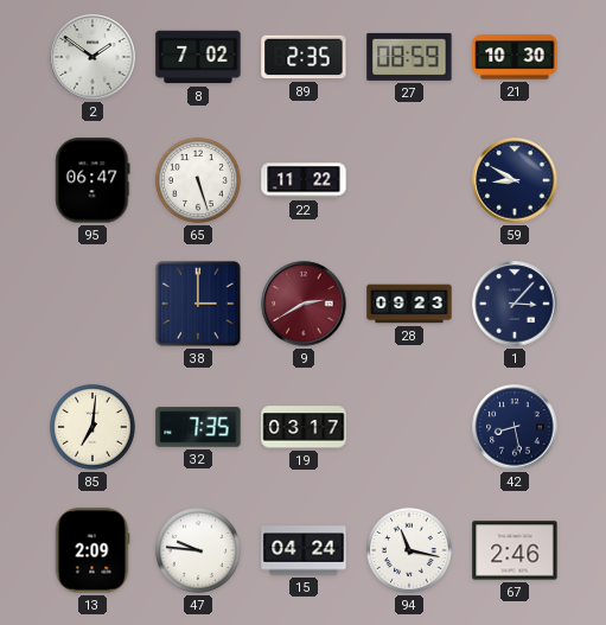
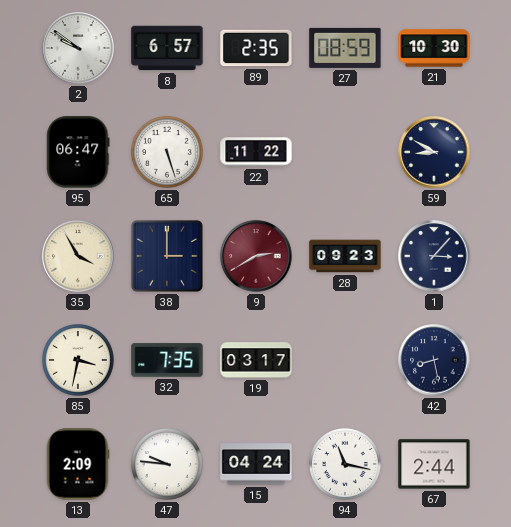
2: 1:51 -> 9:51
8: 7:02 -> 6:57
35: none -> 3:55
85: 7:01 -> 3:32
67: 2:46 -> 2:44
